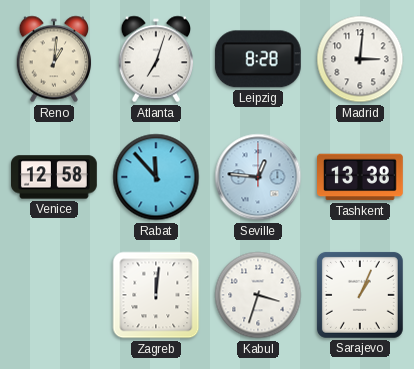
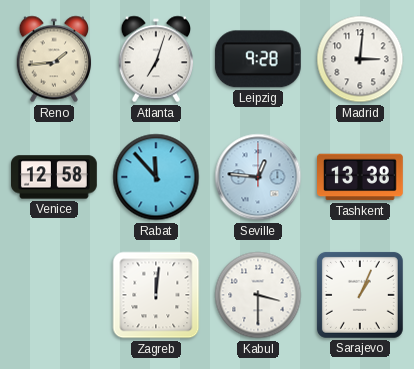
Reno: 1:01 -> 1:44
Leipzig: 8:28 -> 9:28
Kabul: 3:33 -> 3:30
